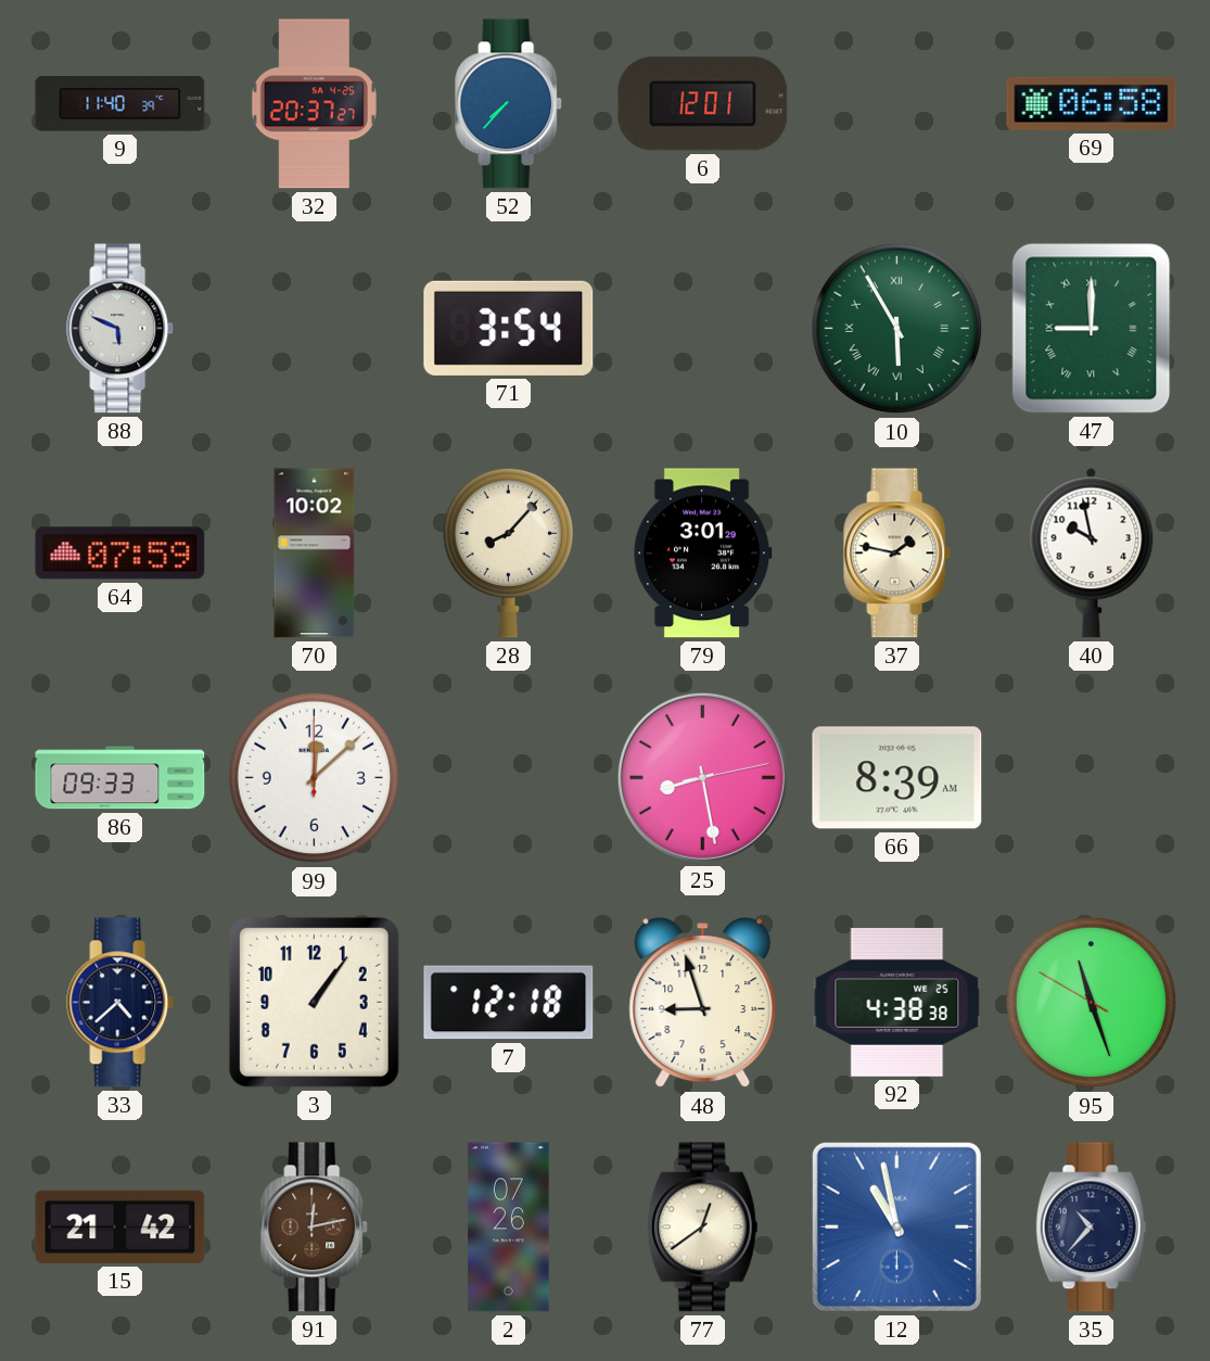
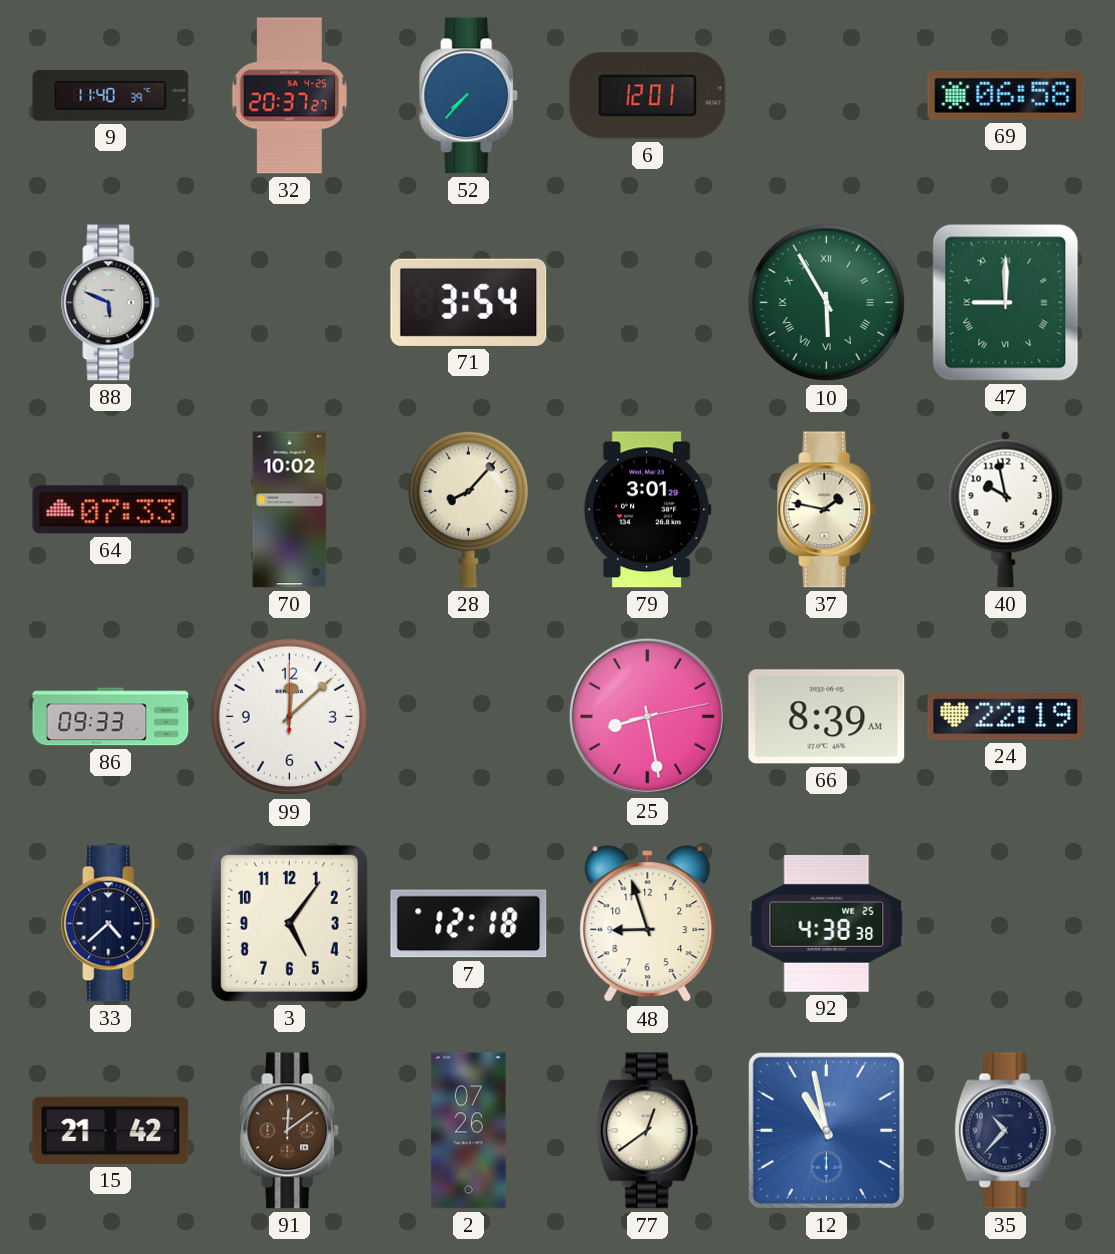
64: 07:59 -> 07:33
24: none -> 22:19
3: 1:06 -> 5:06
95: 11:26 -> none
91: 12:13 -> 12:09
